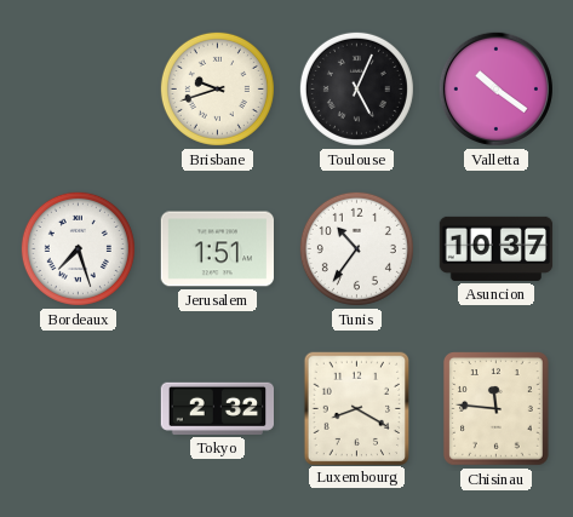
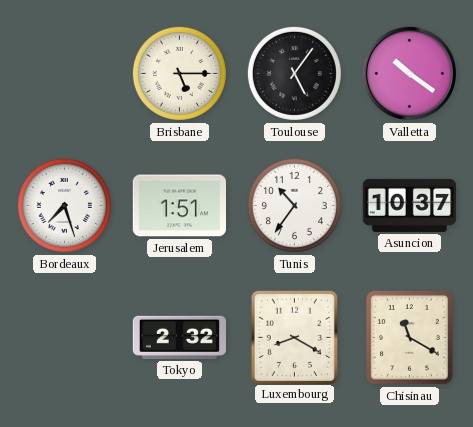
Brisbane: 9:42 -> 5:15
Toulouse: 5:04 -> 5:06
Chisinau: 11:46 -> 11:20
